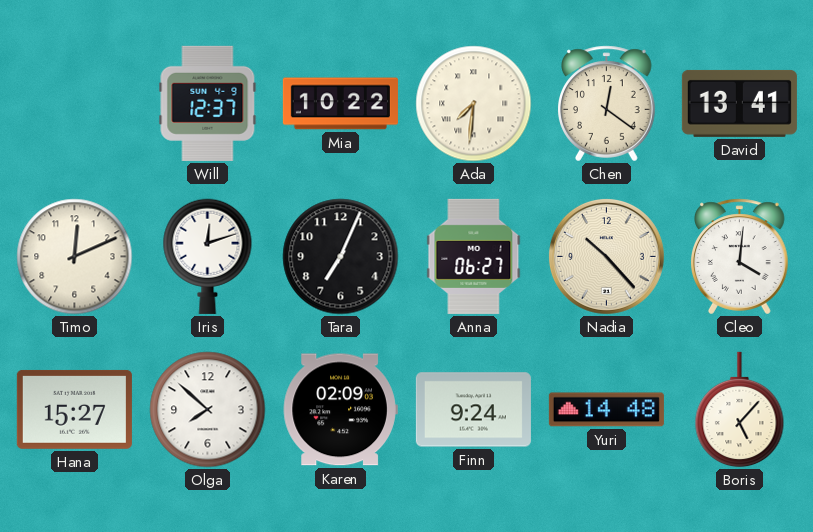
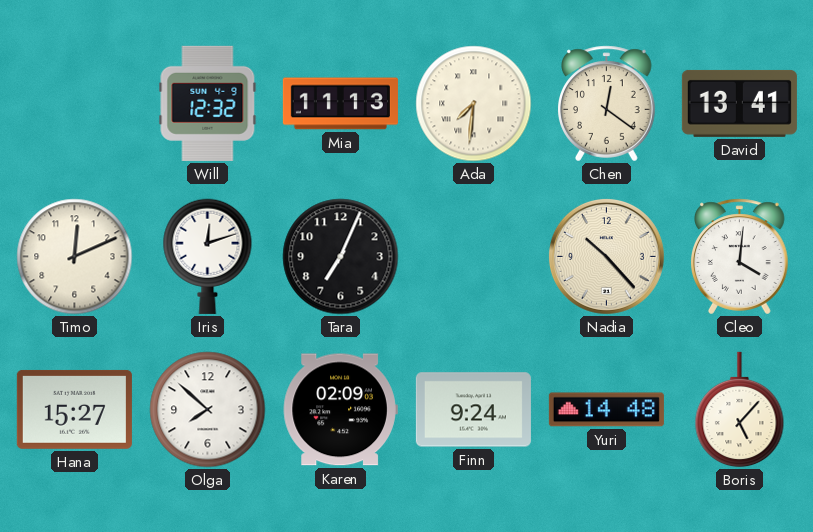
Will: 12:37 -> 12:32
Mia: 10:22 -> 11:13
Anna: 06:27 -> none
